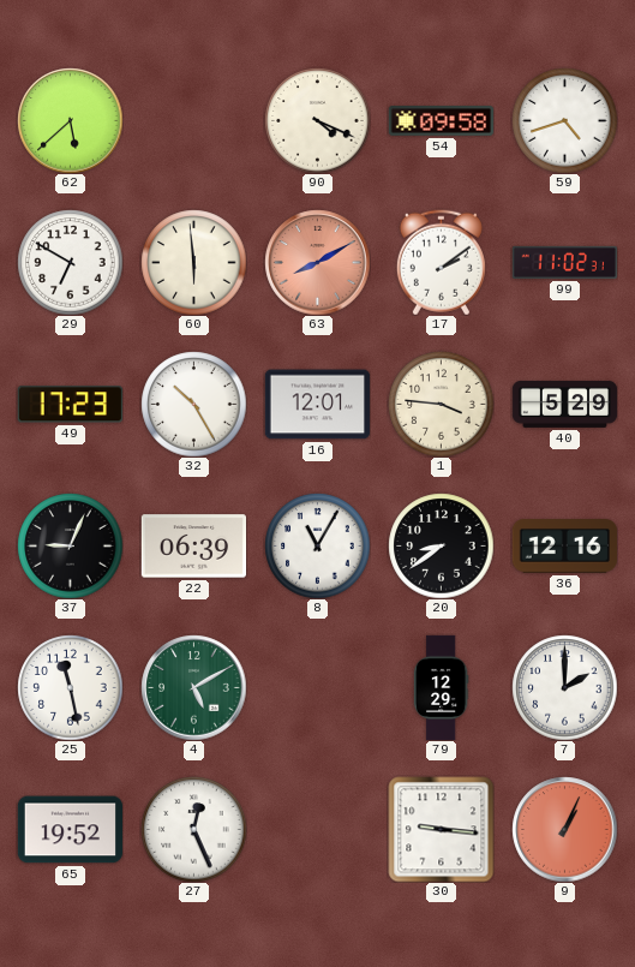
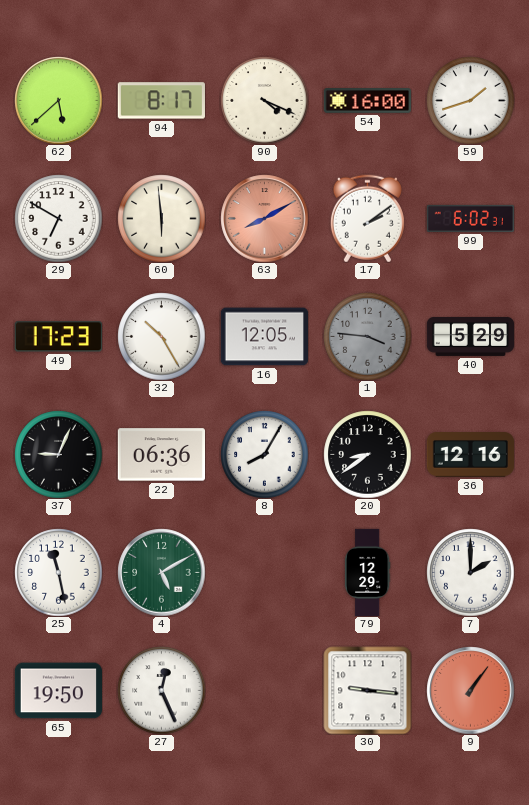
94: none -> 8:17
54: 09:58 -> 16:00
59: 4:42 -> 1:42
99: 11:02 -> 6:02
16: 12:01 -> 12:05
1 dial: cream -> grey
22: 06:39 -> 06:36
8: 11:05 -> 8:05
65: 19:52 -> 19:50
9: 1:04 -> 1:06
